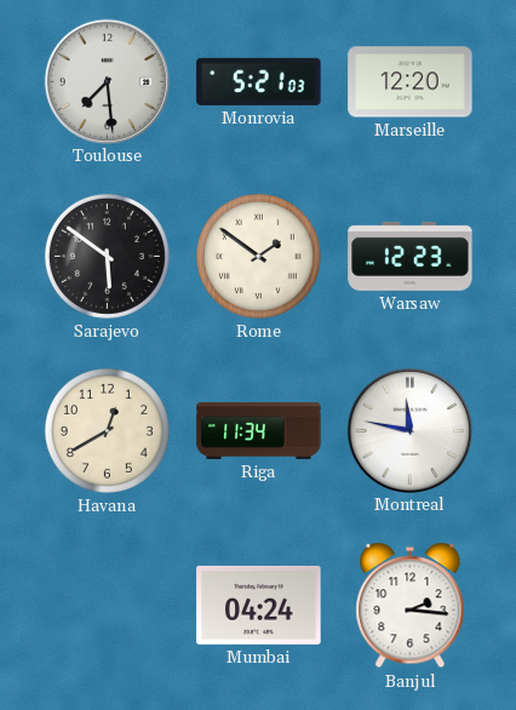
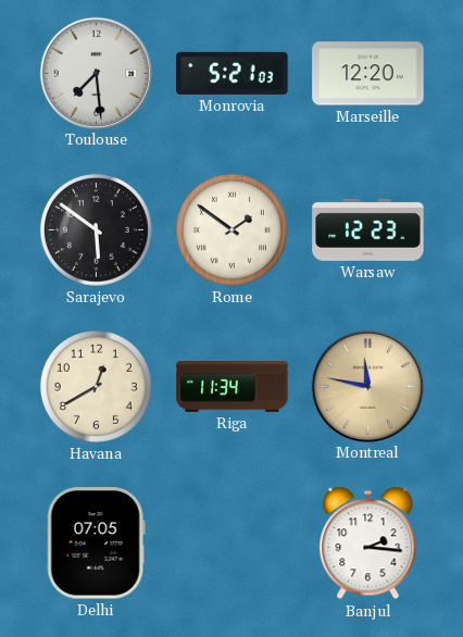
Montreal dial: white -> champagne
Delhi: none -> 07:05
Mumbai: 04:24 -> none
